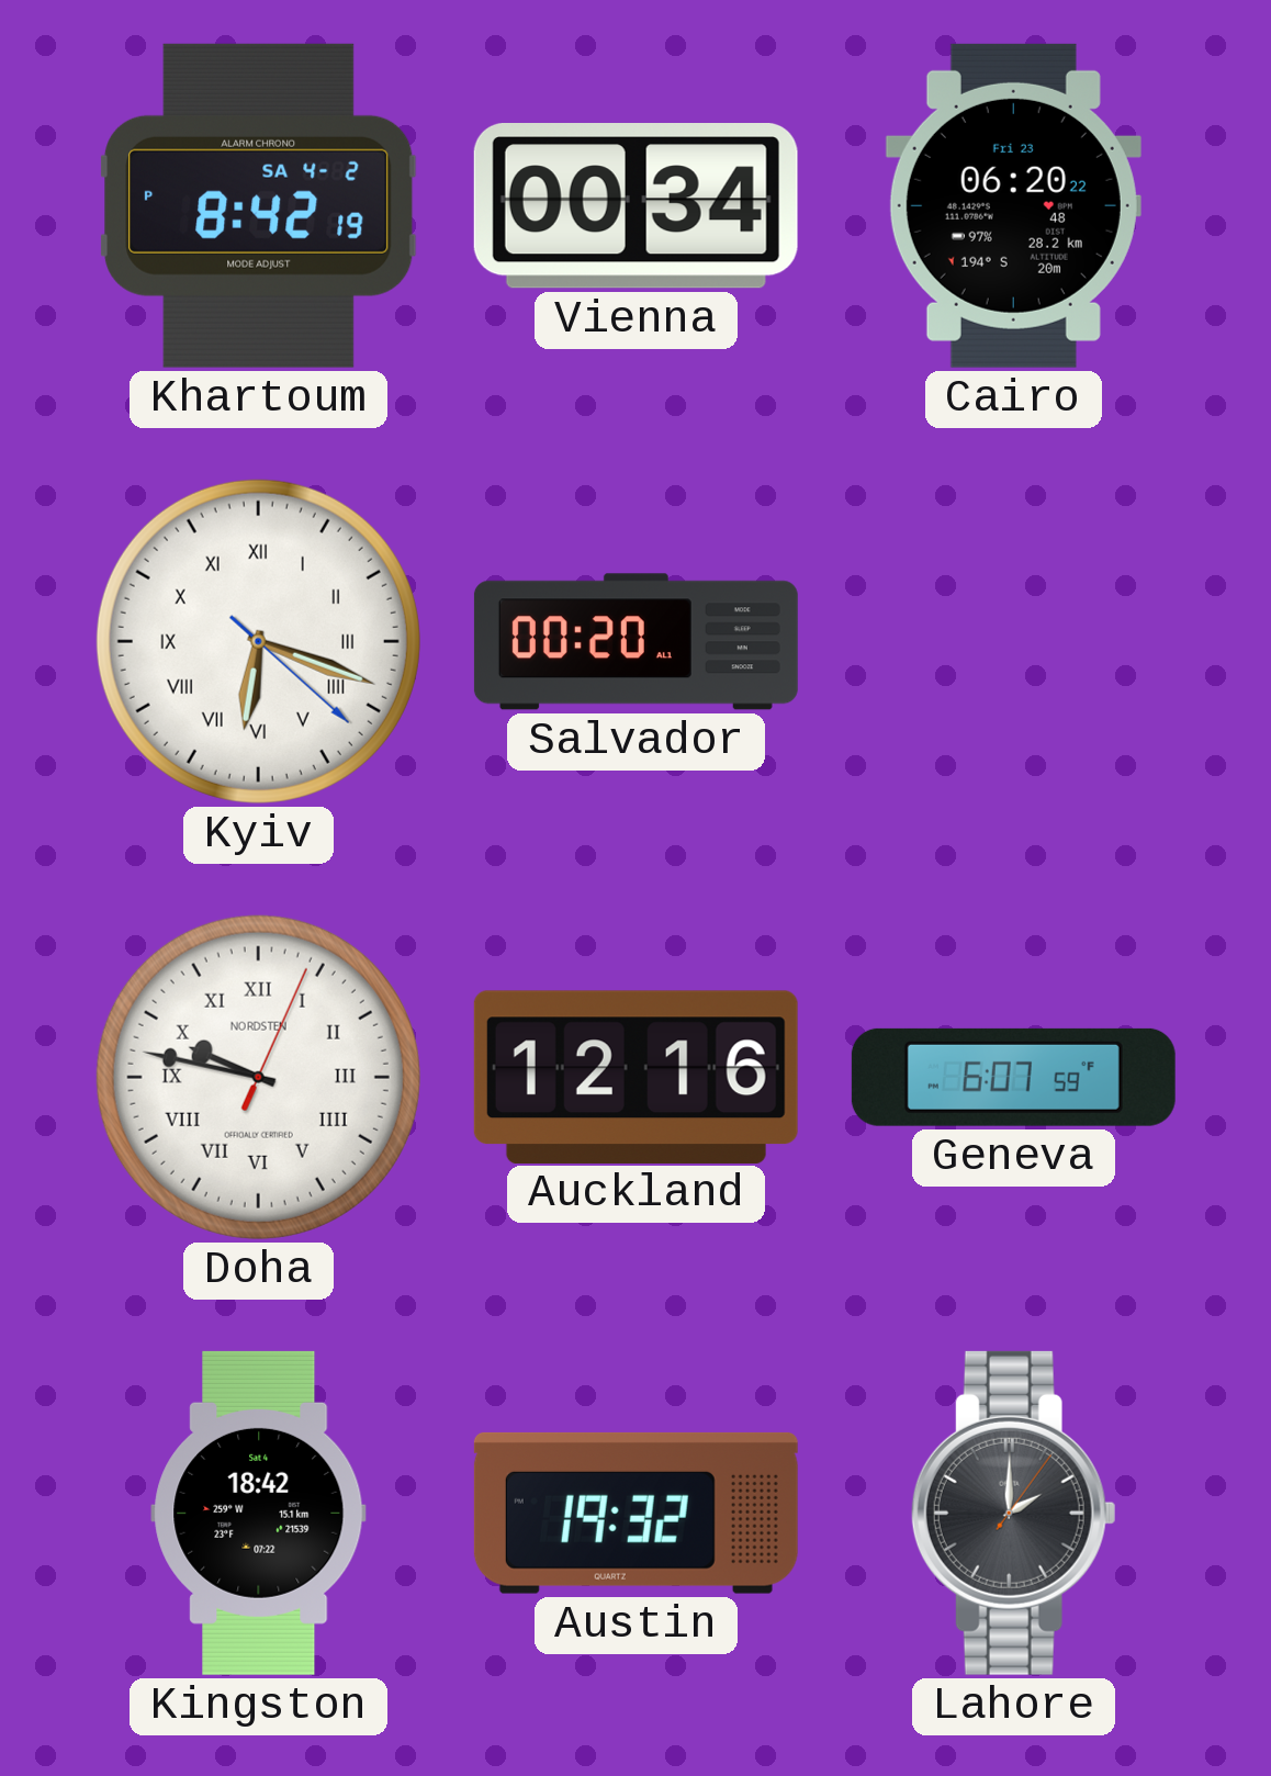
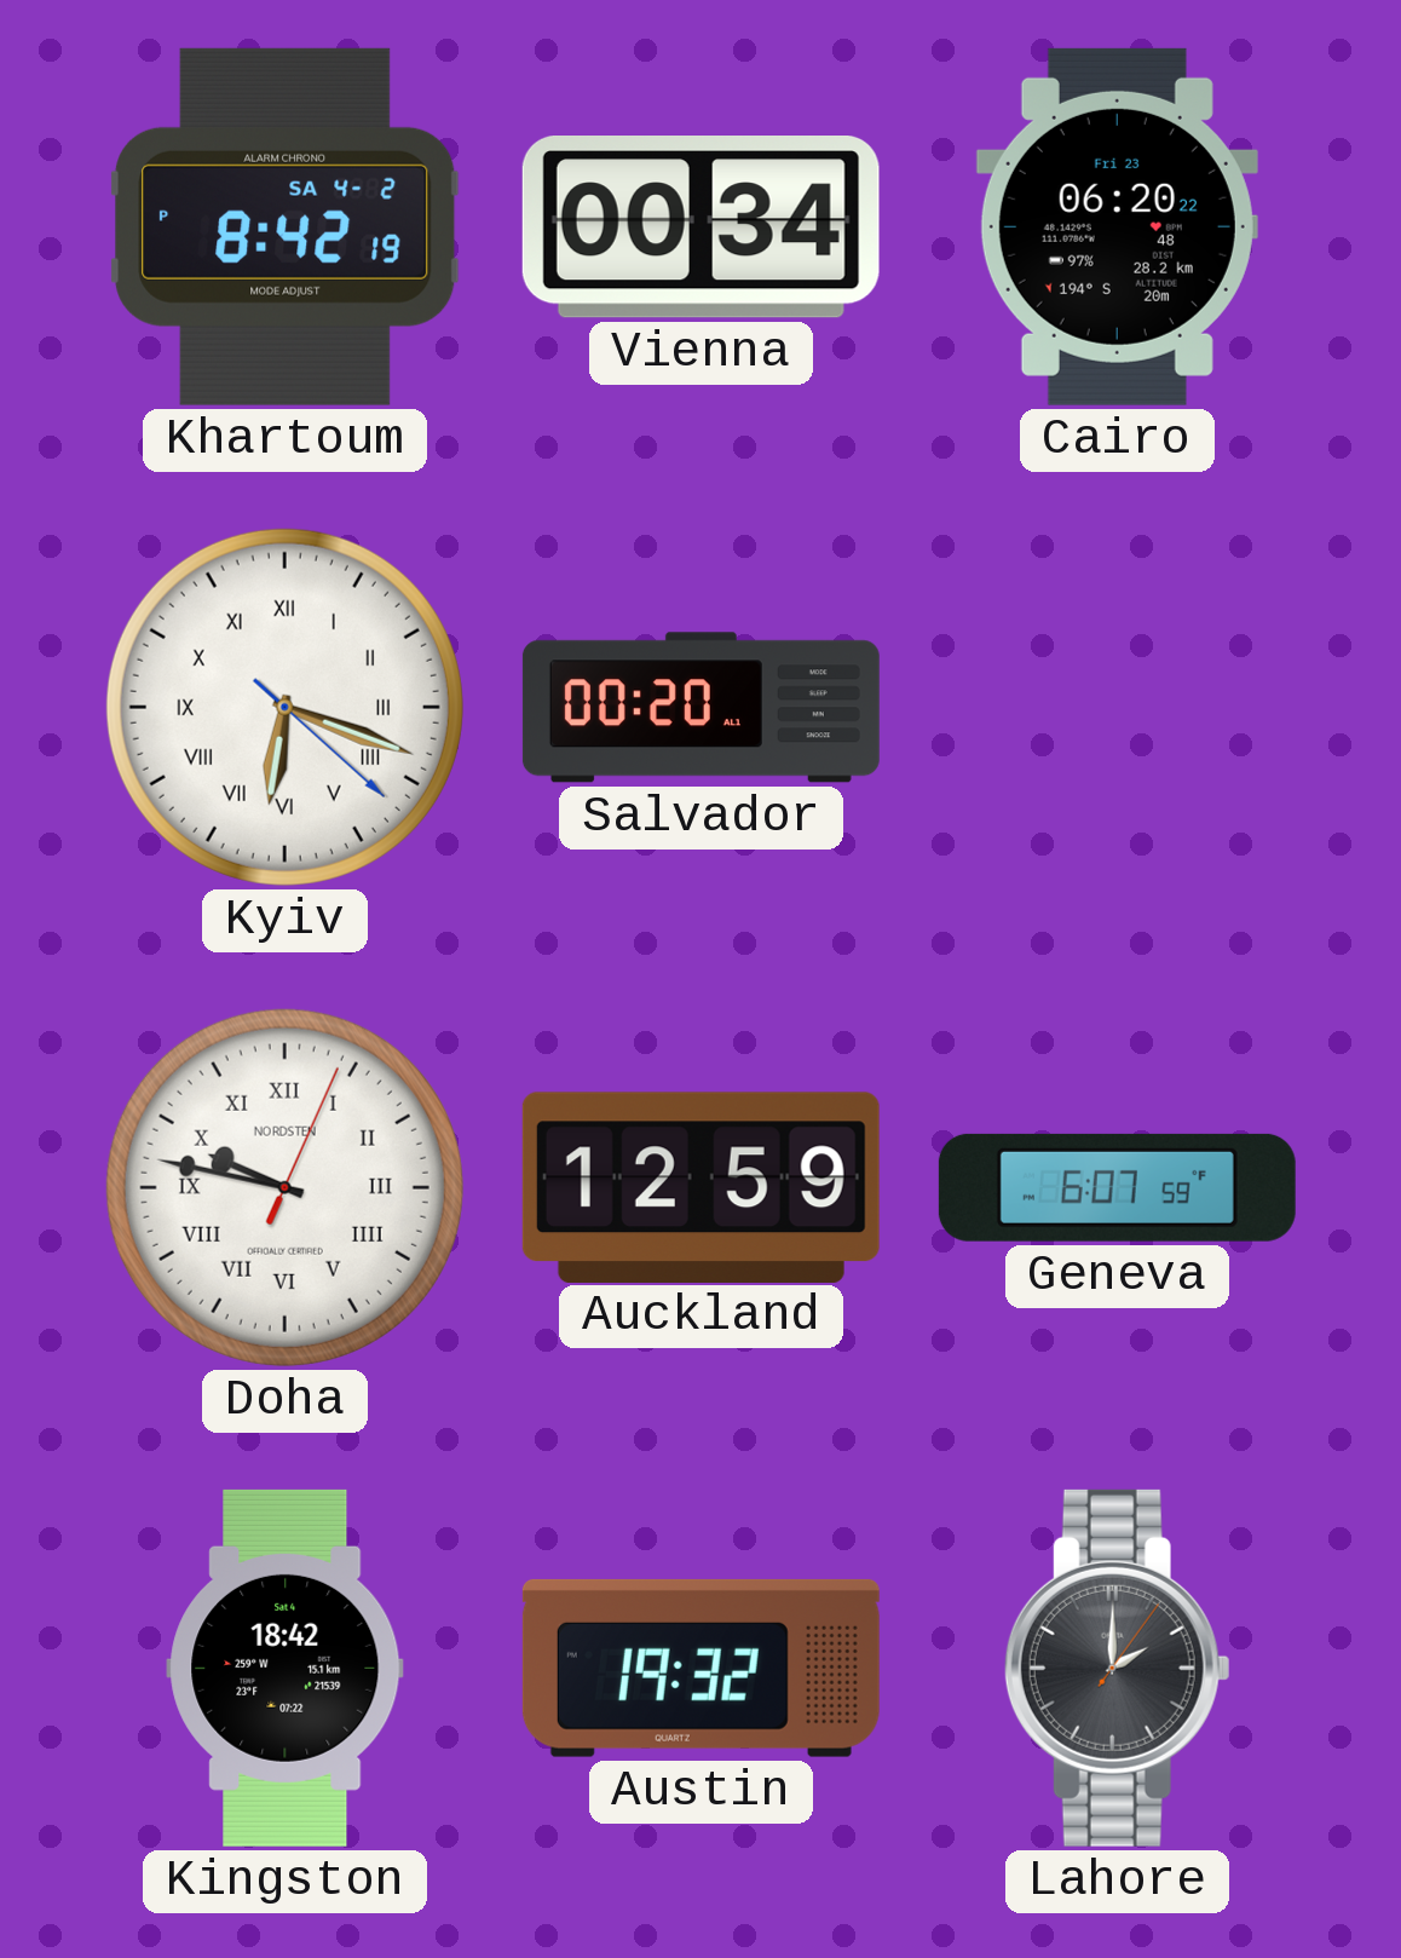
Auckland: 12:16 -> 12:59
